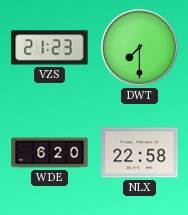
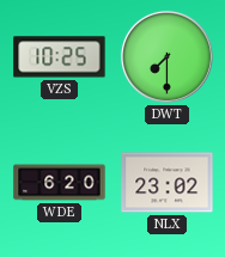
VZS: 21:23 -> 10:25
NLX: 22:58 -> 23:02
